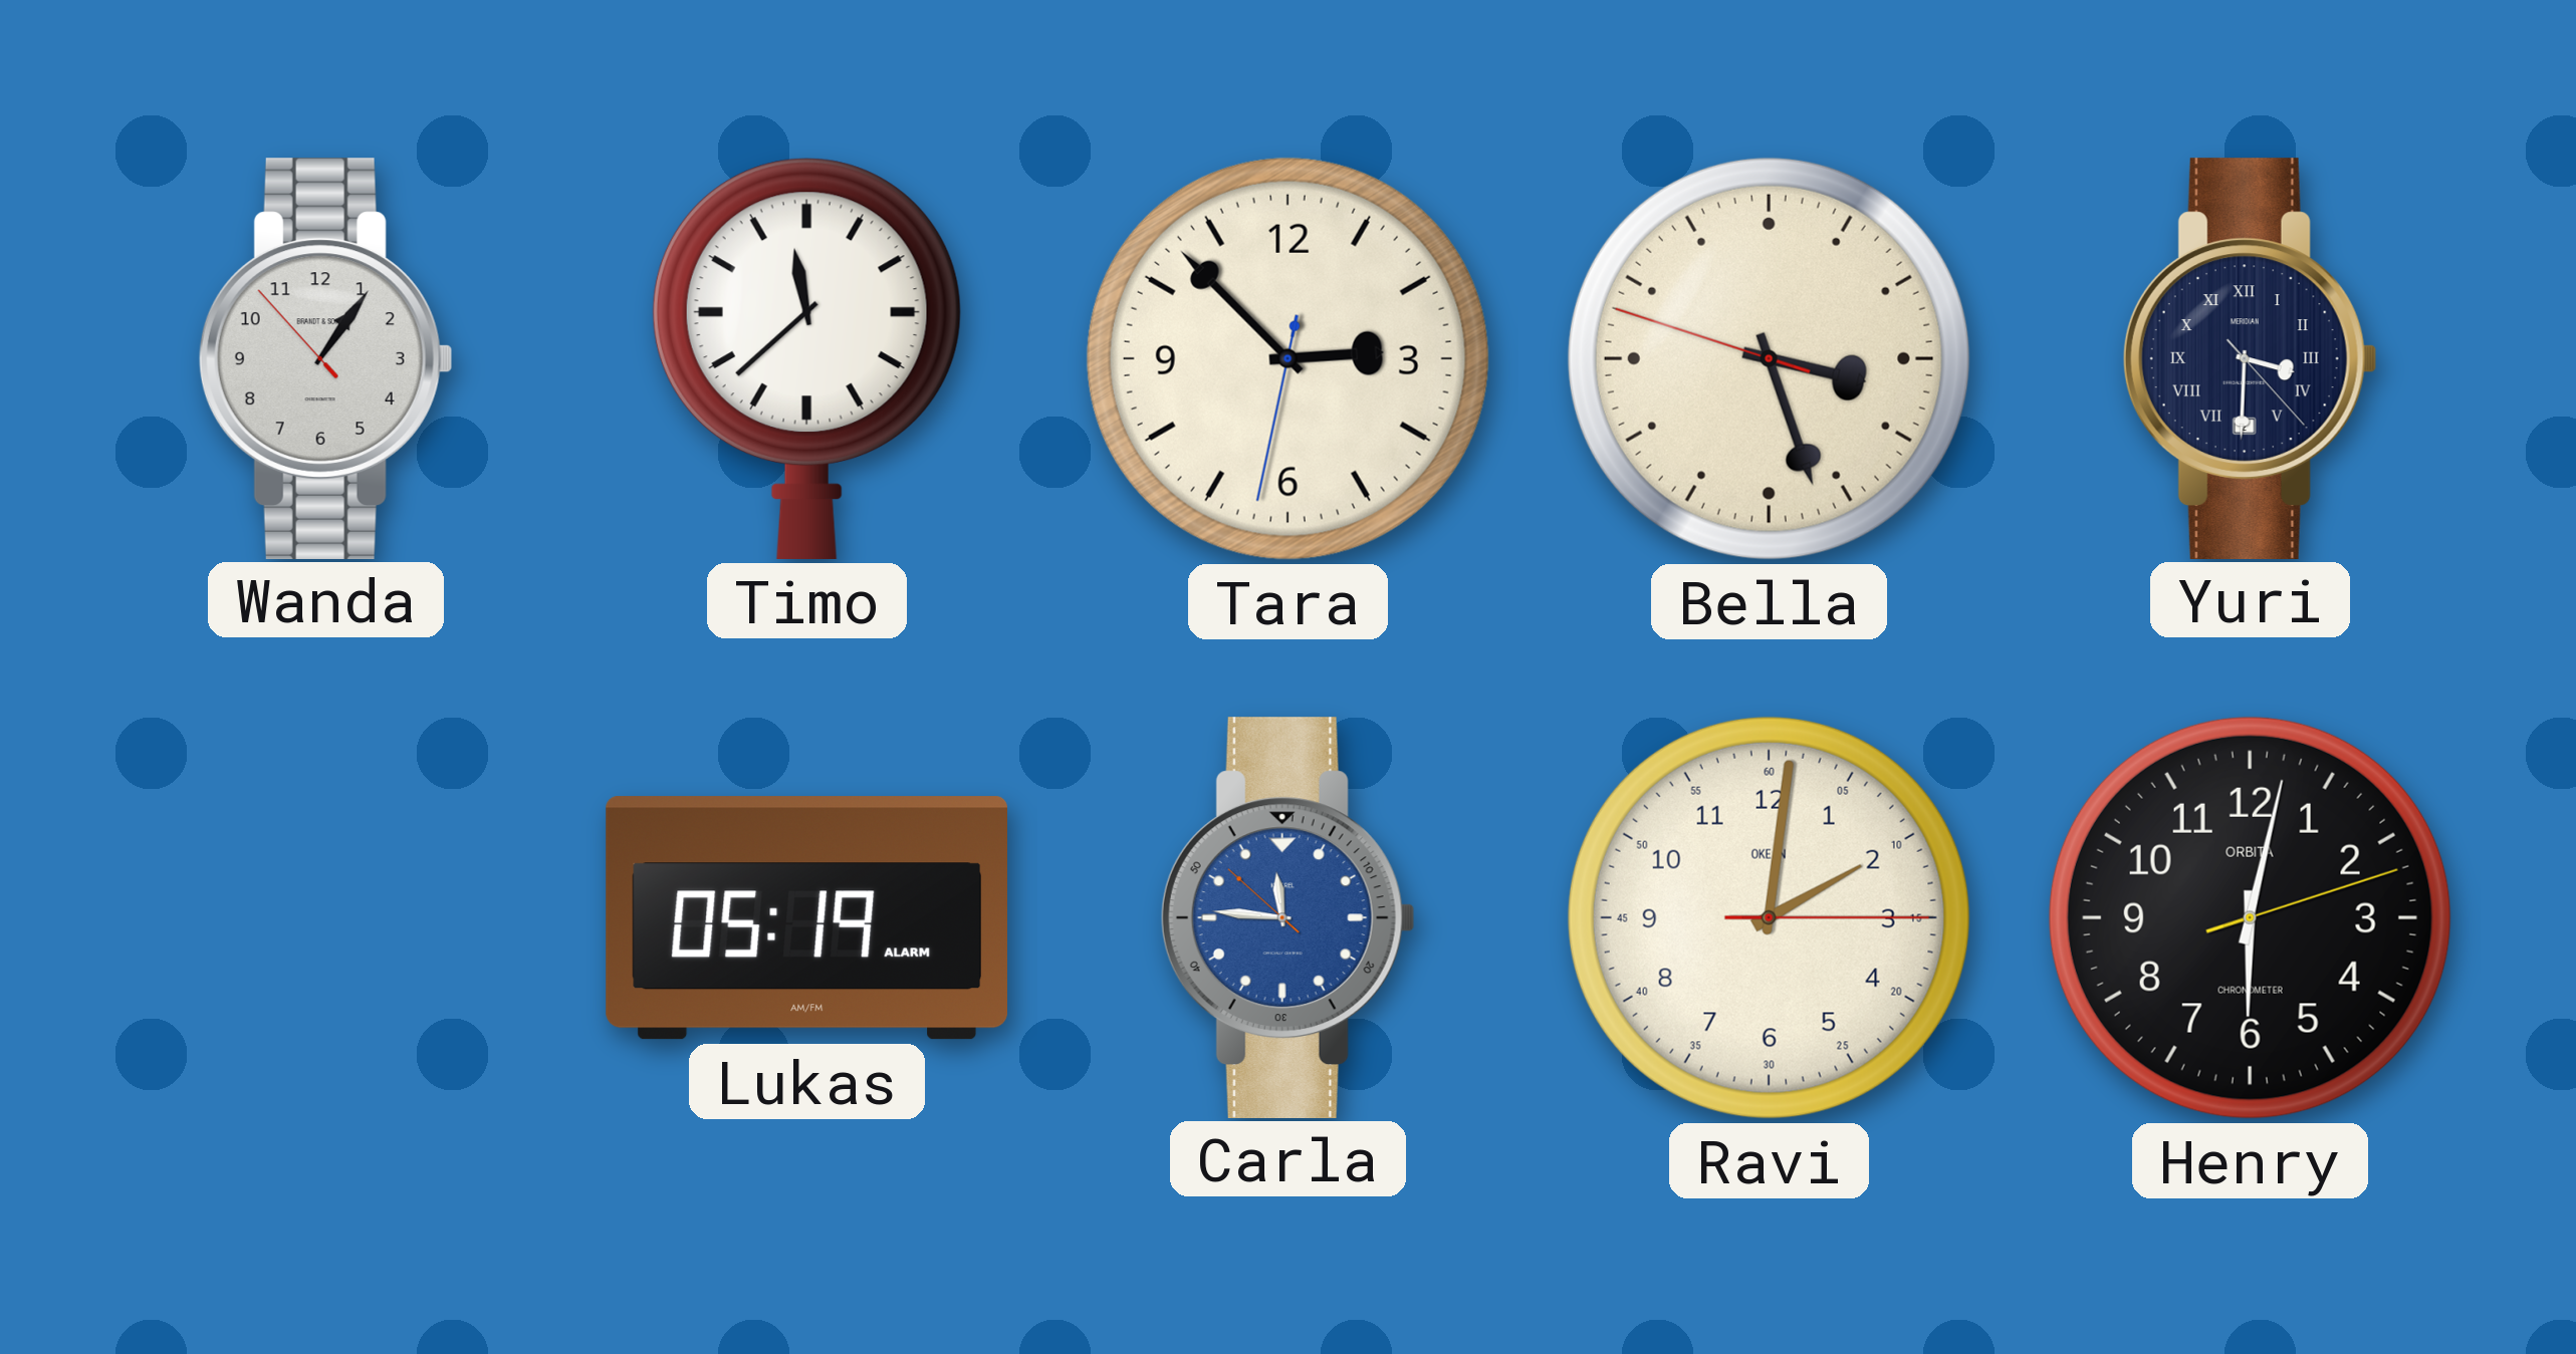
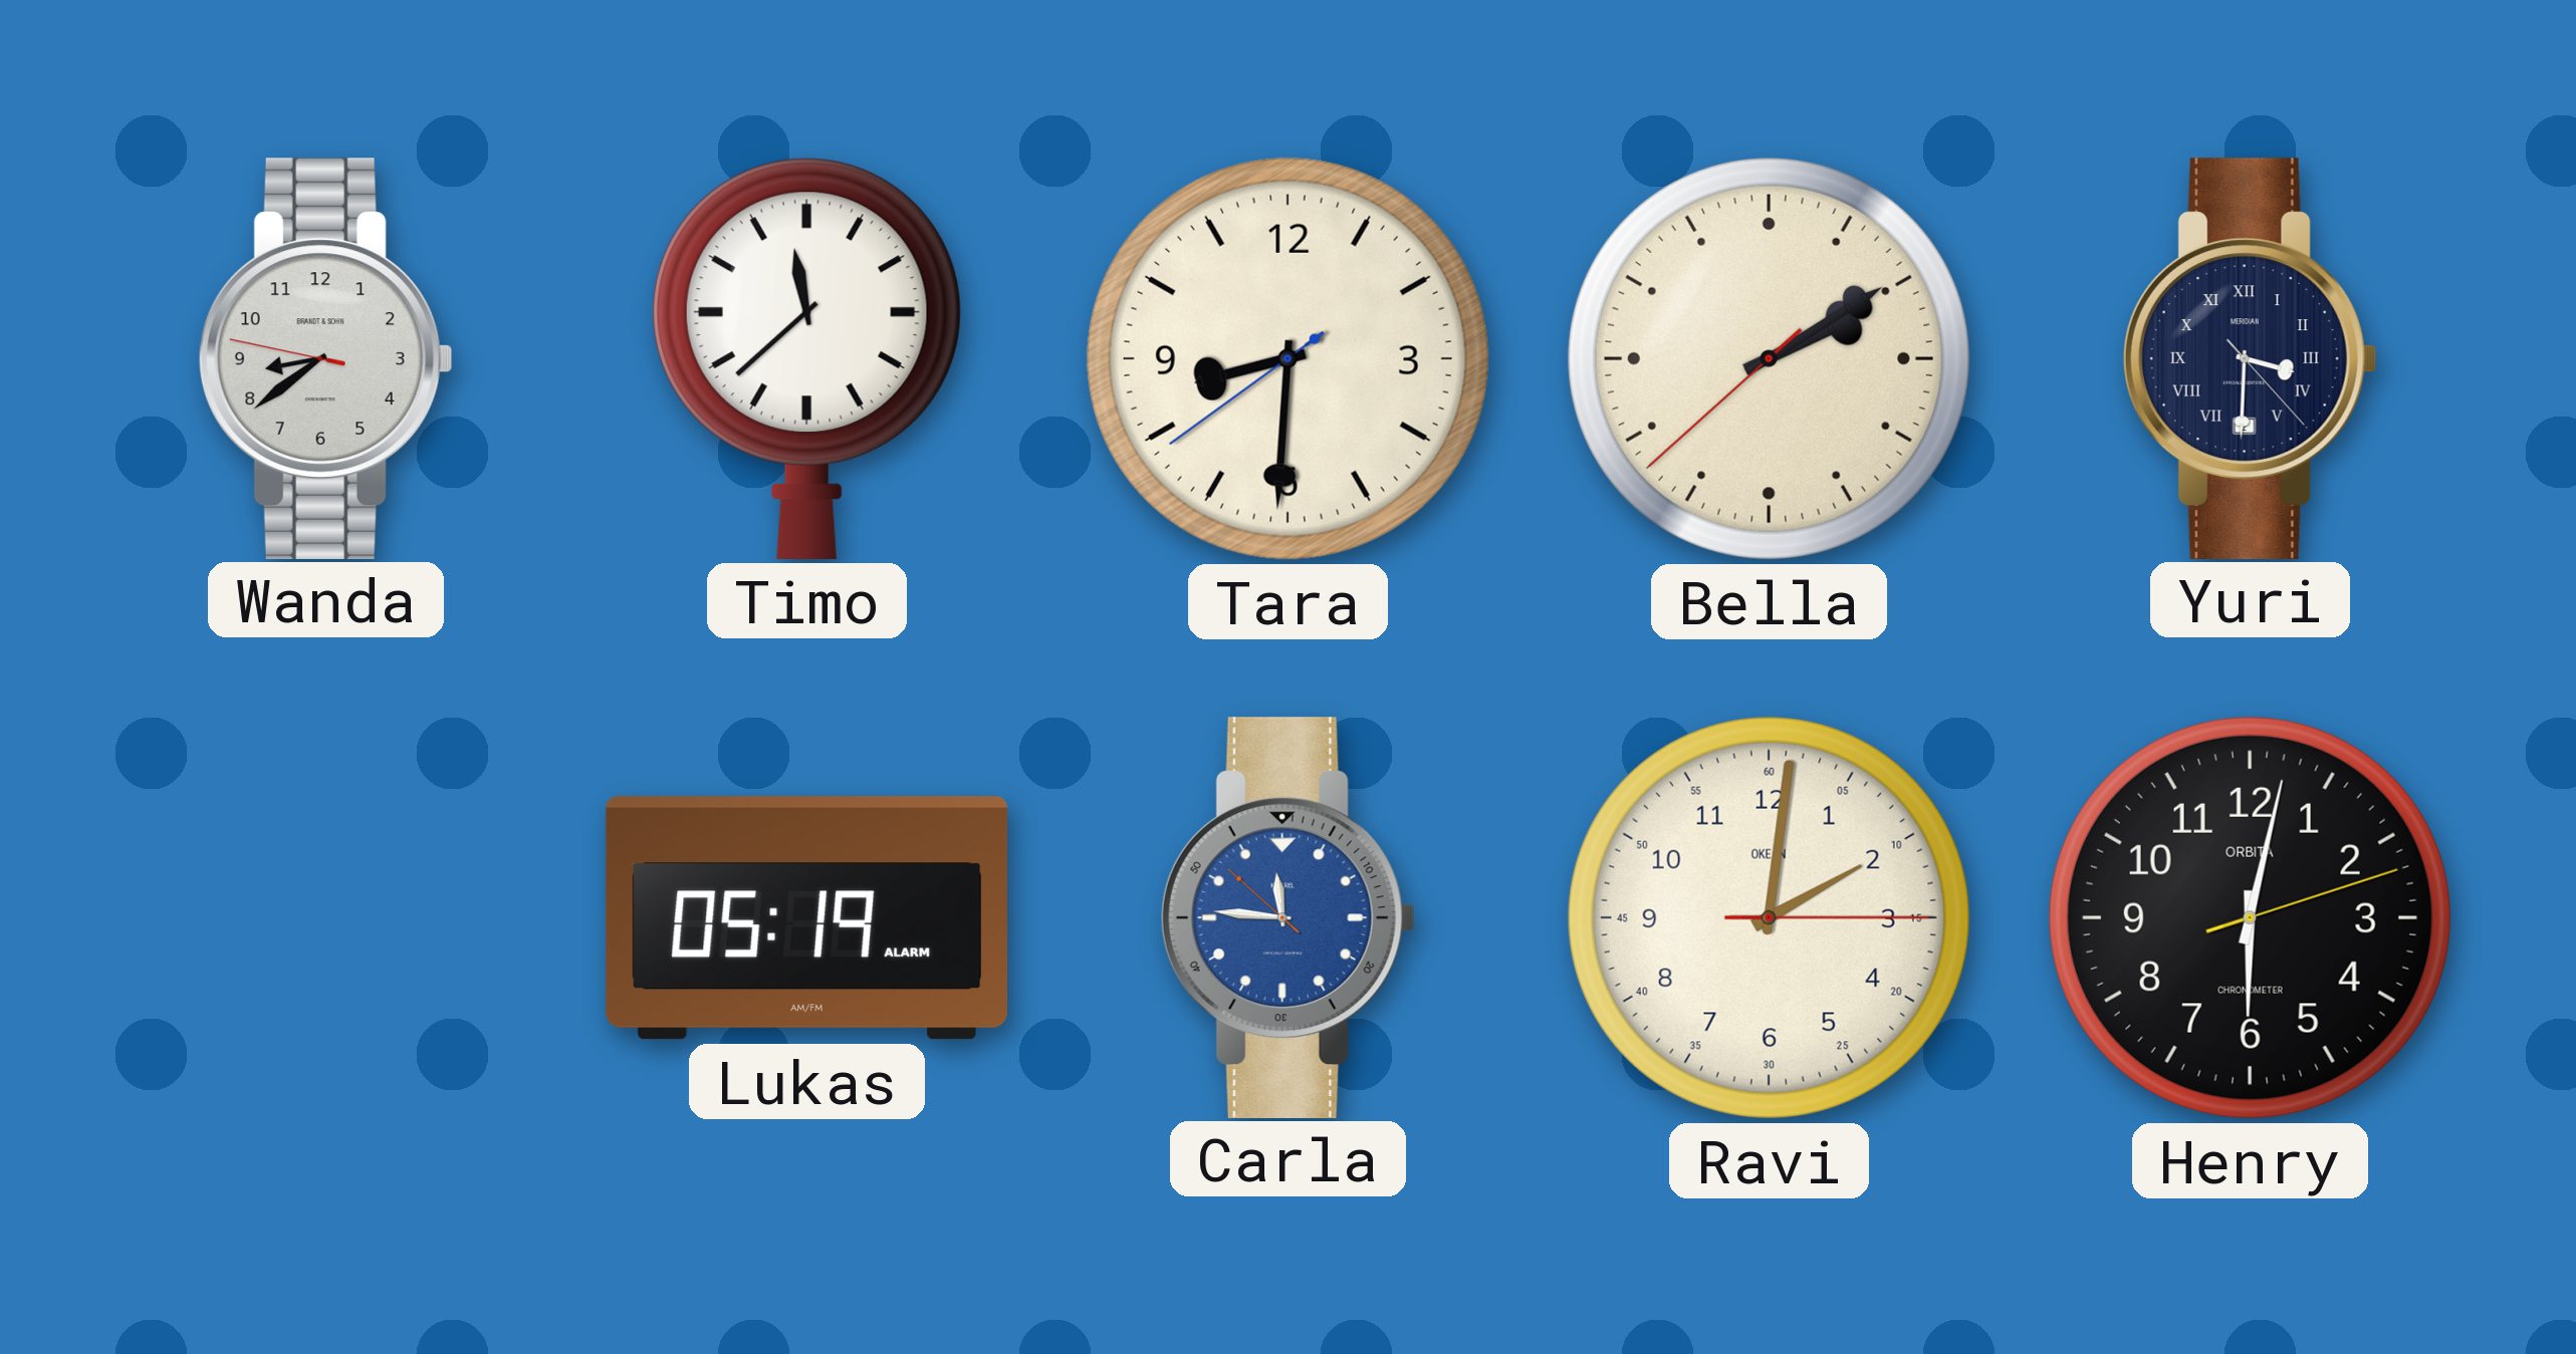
Wanda: 1:05 -> 8:38
Tara: 2:52 -> 8:30
Bella: 3:26 -> 2:09
